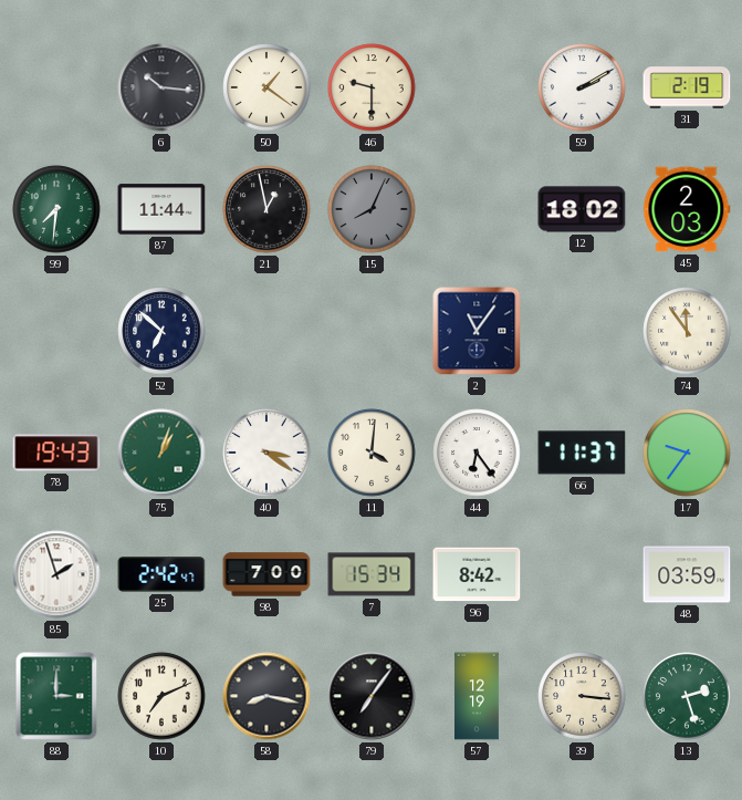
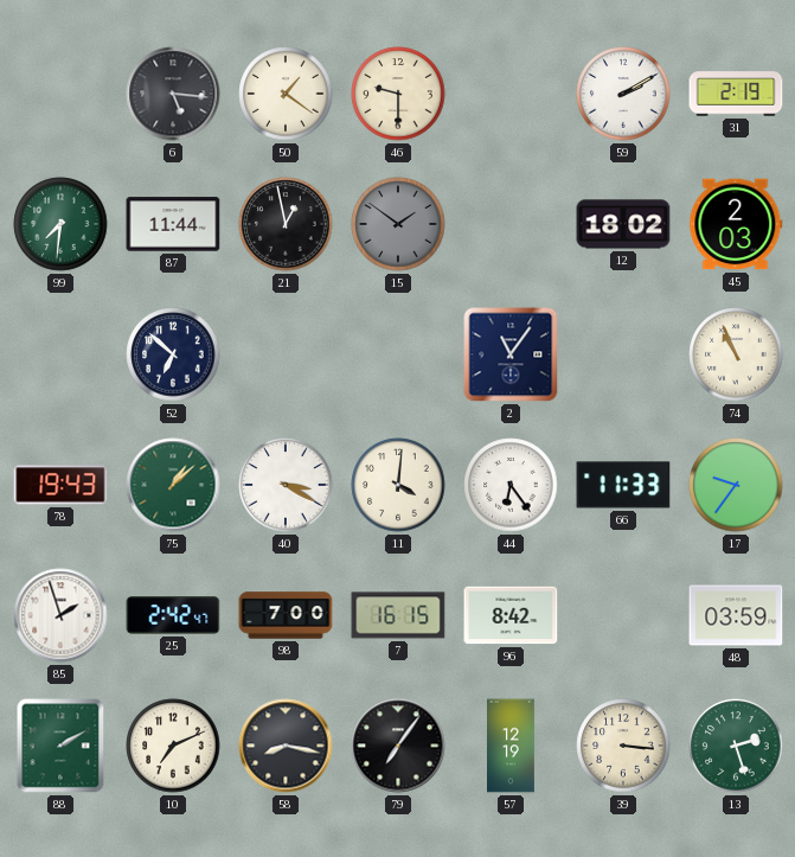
6: 10:16 -> 5:16
15: 8:04 -> 1:51
74: 11:54 -> 10:56
75: 1:03 -> 1:08
40: 3:21 -> 3:20
66: 11:37 -> 11:33
7: 15:34 -> 16:15
88: 3:00 -> 2:10
